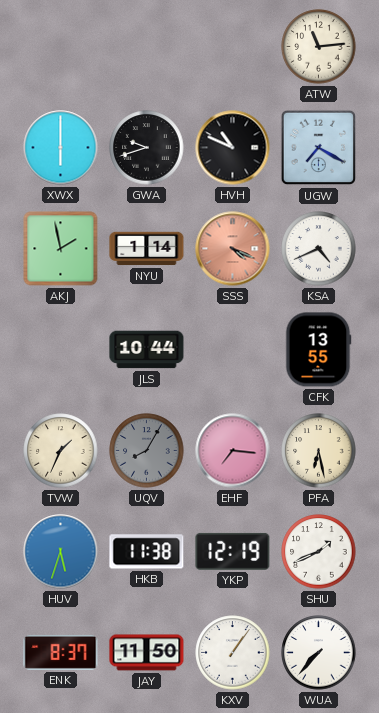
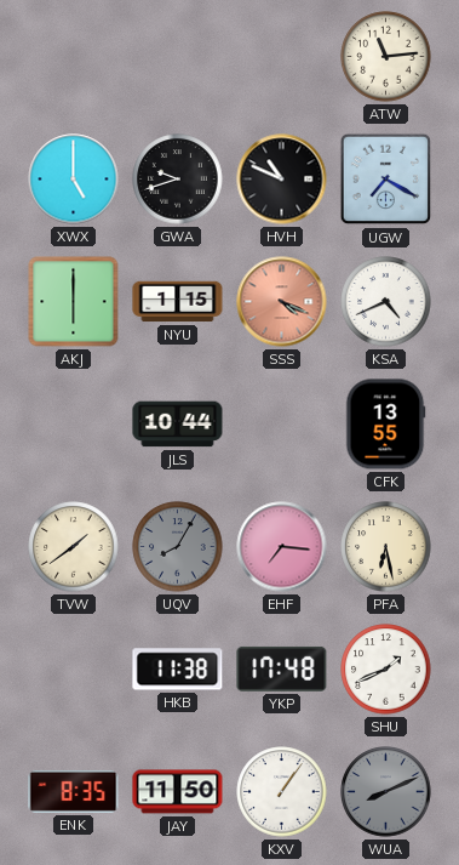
XWX: 6:00 -> 5:00
AKJ: 1:58 -> 6:00
NYU: 1:14 -> 1:15
TVW: 1:34 -> 1:39
HUV: 5:33 -> none
YKP: 12:19 -> 17:48
ENK: 8:37 -> 8:35
WUA: 7:37 -> 8:11
WUA dial: white -> grey
